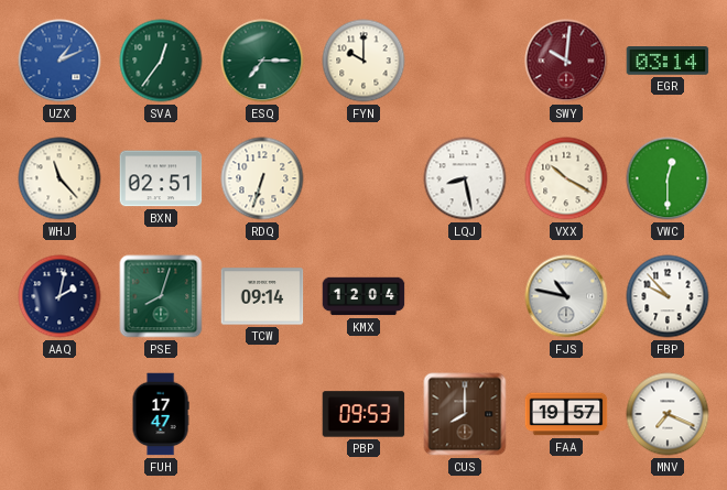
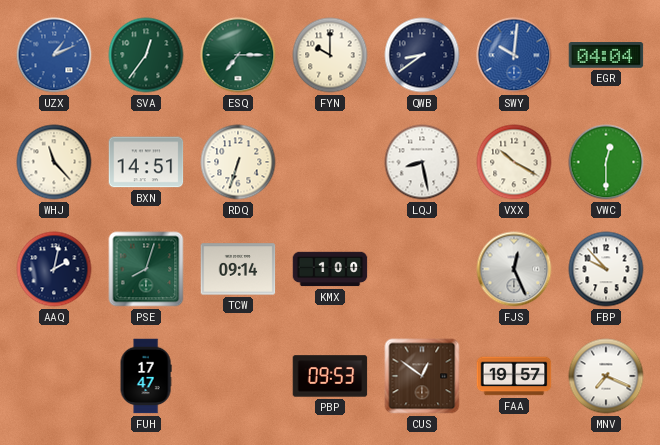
QWB: none -> 8:39
SWY dial: burgundy -> blue
EGR: 03:14 -> 04:04
BXN: 02:51 -> 14:51
KMX: 12:04 -> 1:00
FJS: 10:47 -> 12:26
CUS: 8:00 -> 12:51
